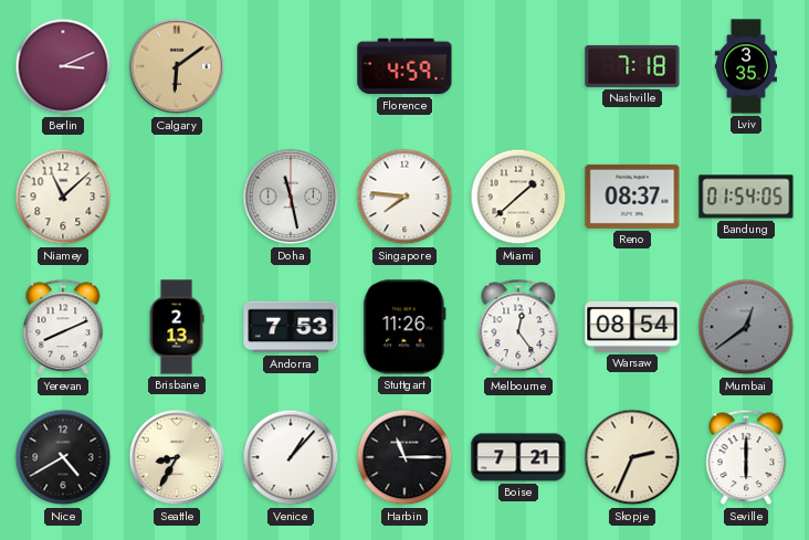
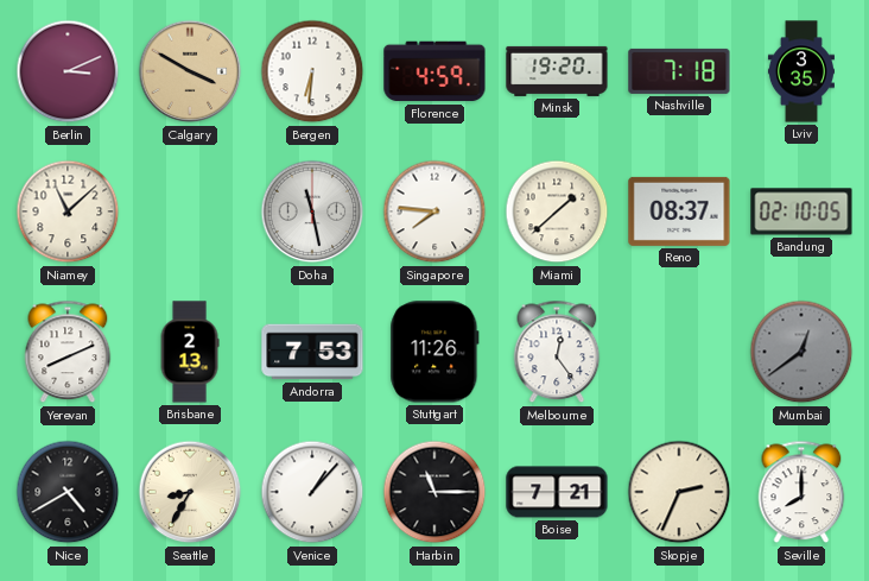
Calgary: 6:09 -> 3:50
Bergen: none -> 6:31
Minsk: none -> 19:20
Bandung: 01:54 -> 02:10
Warsaw: 08:54 -> none
Seville: 6:00 -> 8:00
